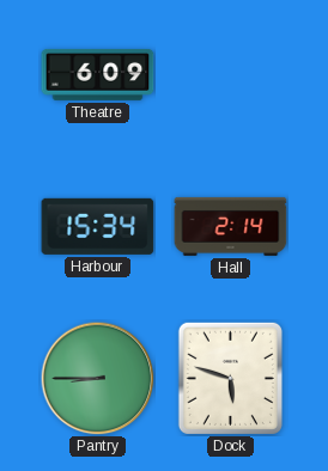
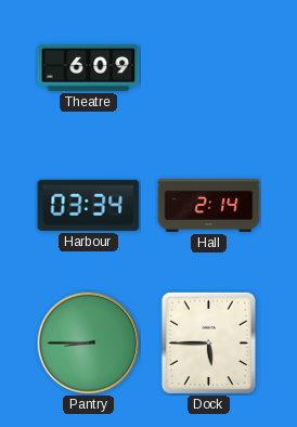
Harbour: 15:34 -> 03:34
Dock: 5:48 -> 5:45
